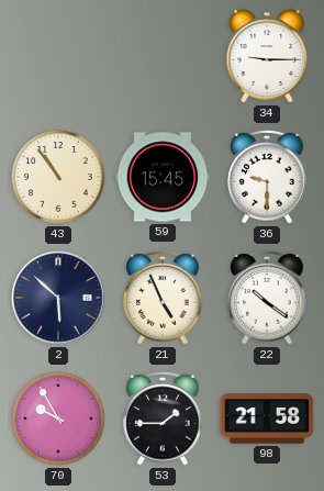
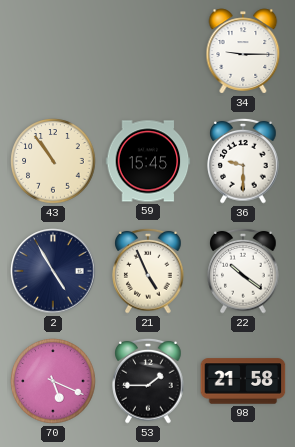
2: 5:52 -> 4:55
70: 9:55 -> 5:19
